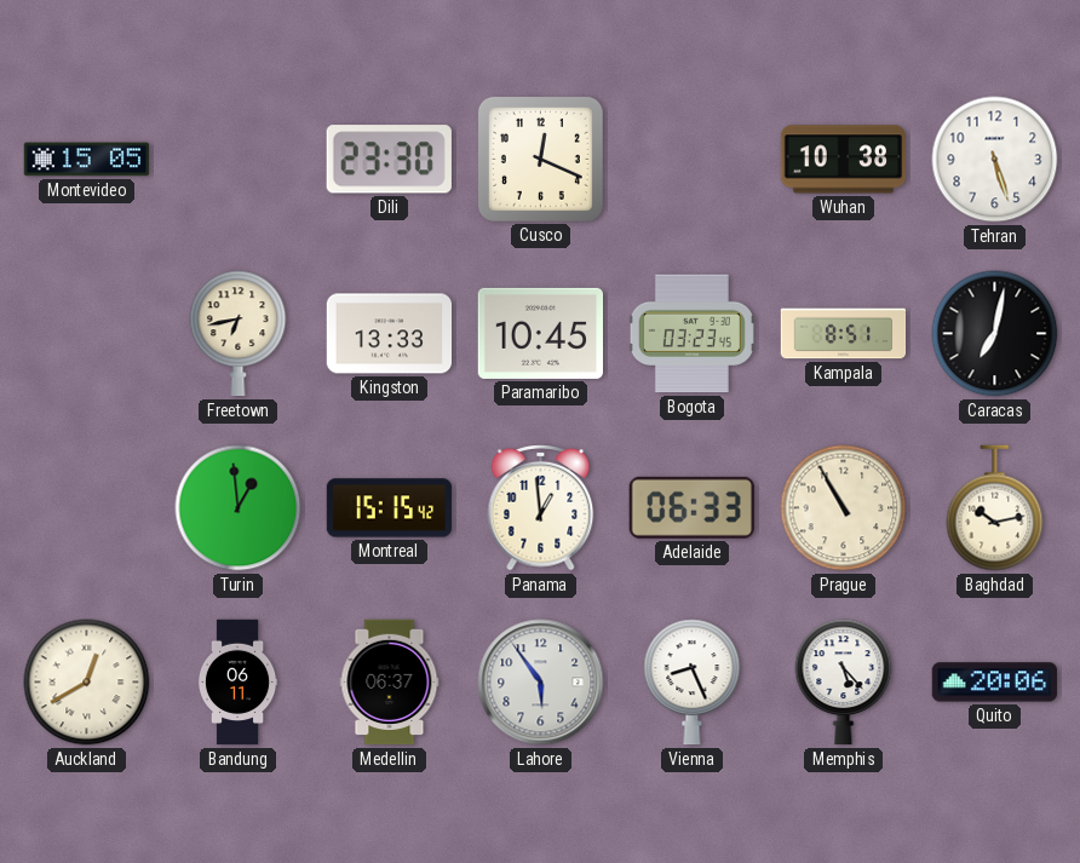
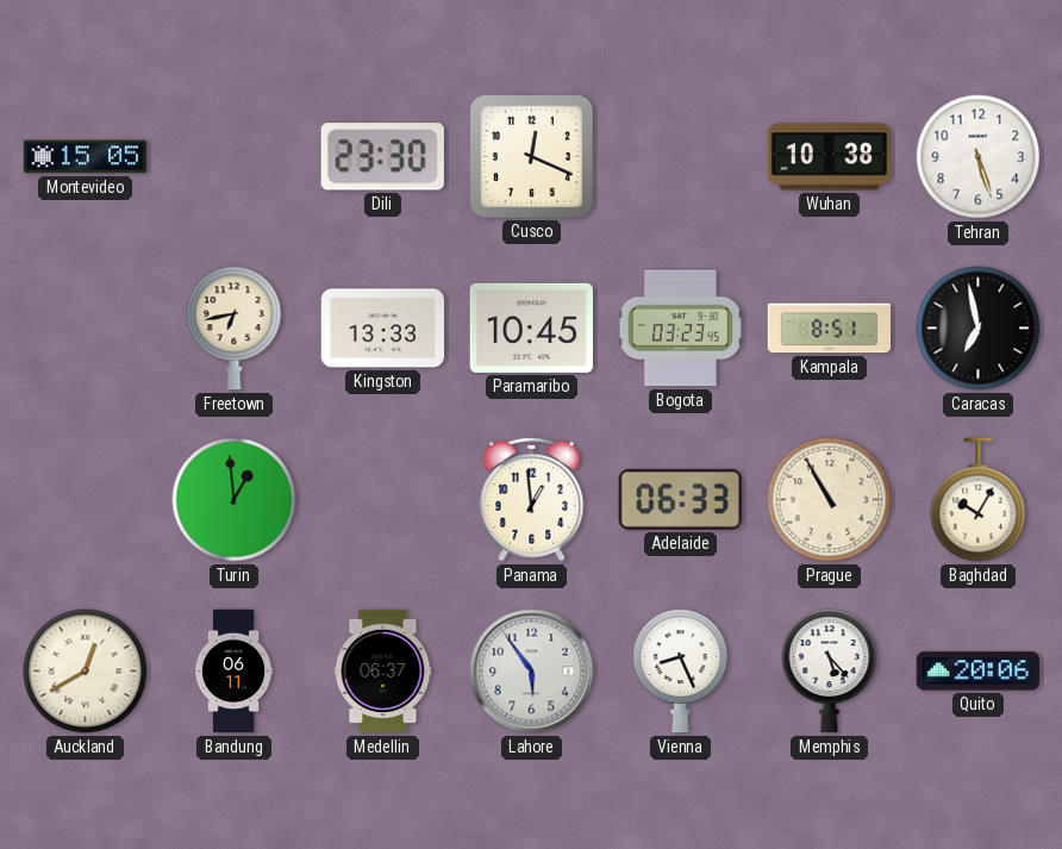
Caracas: 7:02 -> 6:58
Montreal: 15:15 -> none
Baghdad: 10:13 -> 10:05
